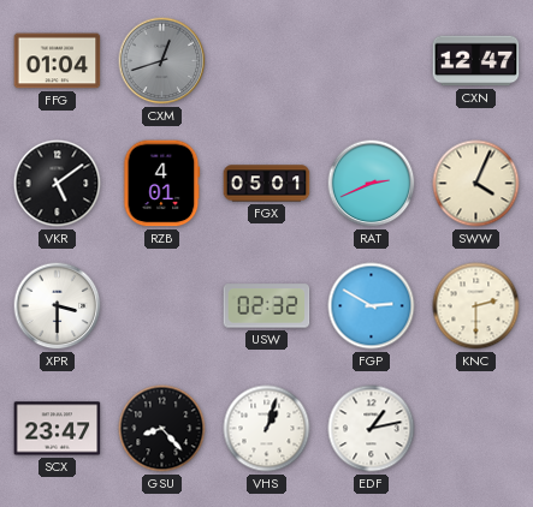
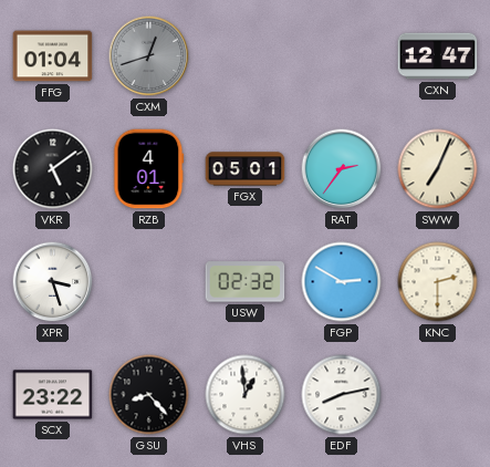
RAT: 2:41 -> 2:36
SWW: 4:04 -> 7:04
XPR: 3:30 -> 3:27
SCX: 23:47 -> 23:22
VHS: 1:03 -> 12:59
EDF: 1:13 -> 8:13
